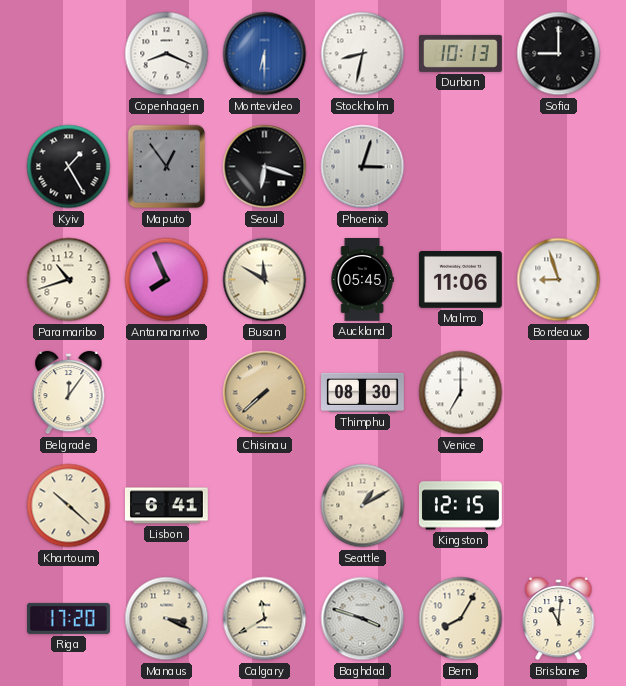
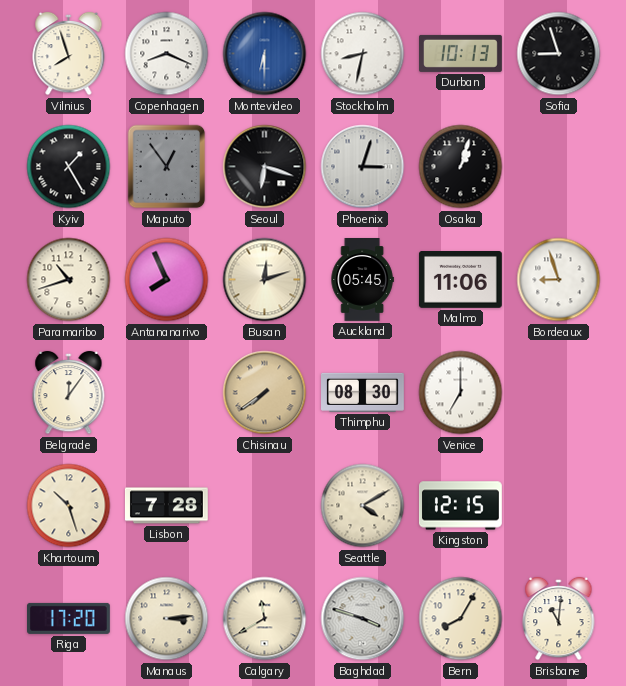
Vilnius: none -> 7:57
Sofia: 9:00 -> 8:57
Osaka: none -> 1:03
Busan: 11:50 -> 12:12
Chisinau: 7:38 -> 7:39
Khartoum: 10:22 -> 10:27
Lisbon: 6:41 -> 7:28
Seattle: 1:10 -> 4:10
Manaus: 3:19 -> 3:14
